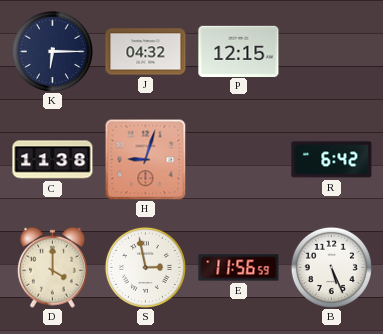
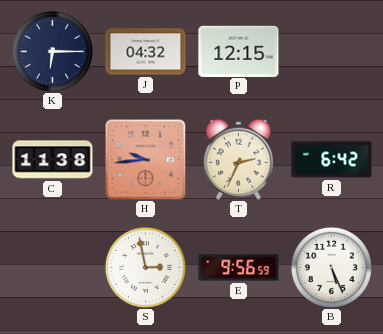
H: 9:03 -> 9:44
T: none -> 2:34
D: 4:00 -> none
E: 11:56 -> 9:56
